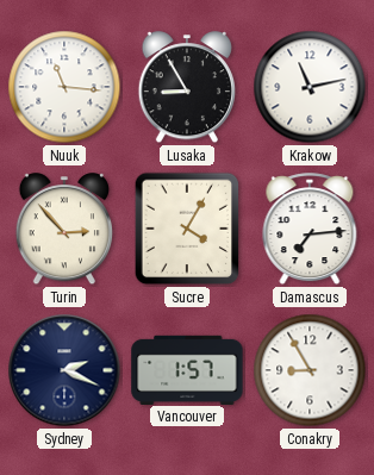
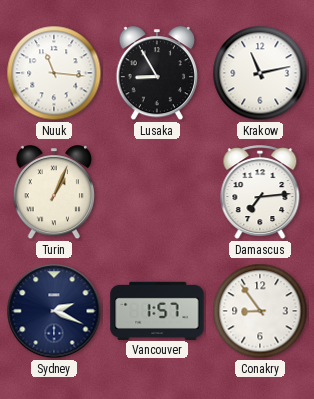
Turin: 2:53 -> 1:04
Sucre: 4:05 -> none
Conakry: 8:55 -> 8:54
